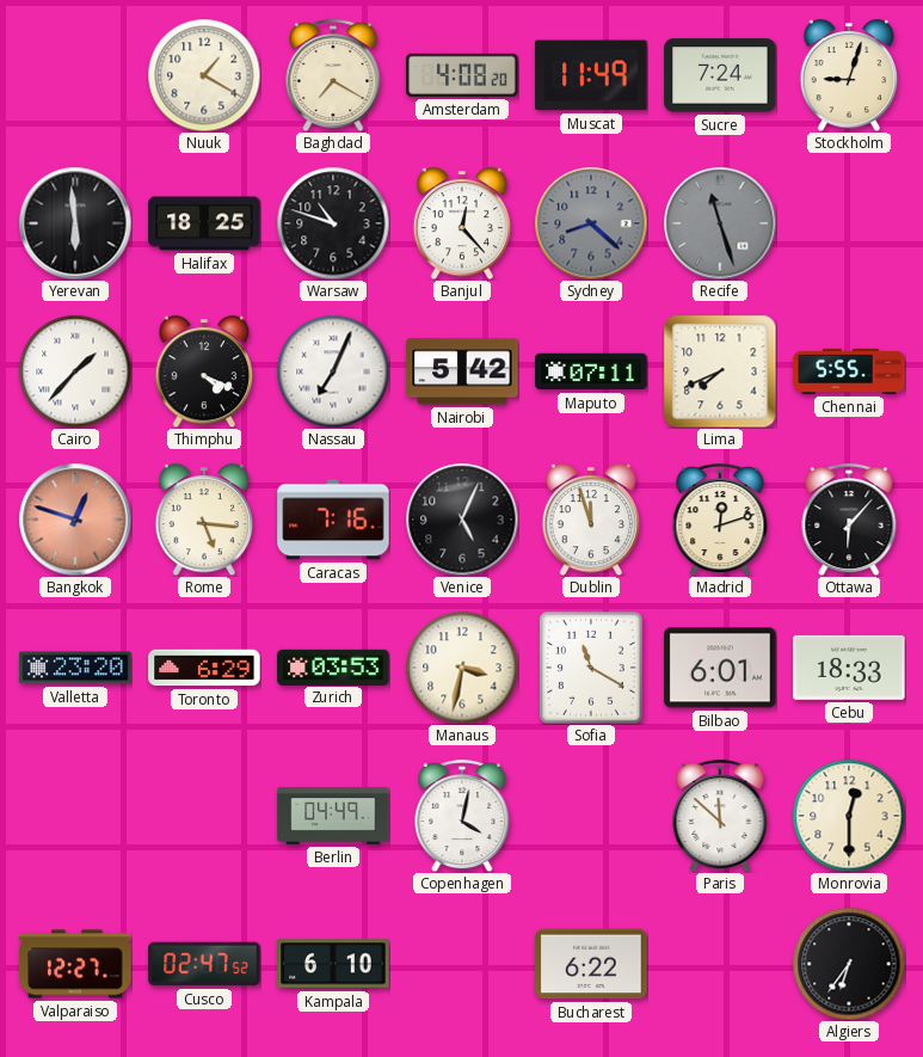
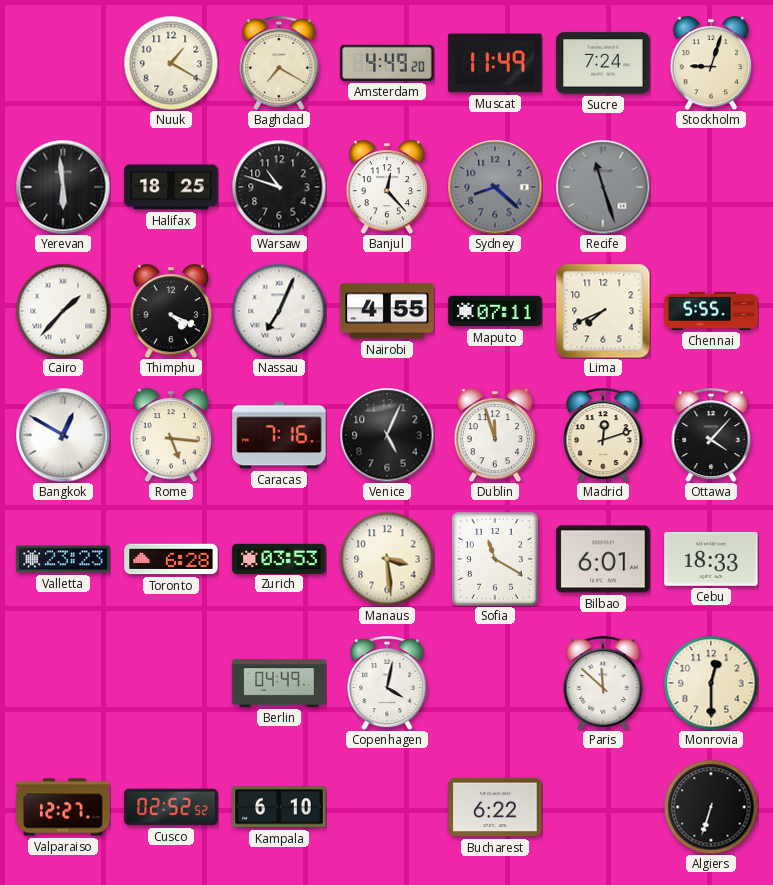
Amsterdam: 4:08 -> 4:49
Nairobi: 5:42 -> 4:55
Bangkok: 12:48 -> 12:50
Bangkok dial: salmon -> white
Ottawa: 6:07 -> 4:07
Valletta: 23:20 -> 23:23
Toronto: 6:29 -> 6:28
Manaus: 3:32 -> 3:29
Cusco: 02:47 -> 02:52
Algiers: 6:36 -> 6:33
